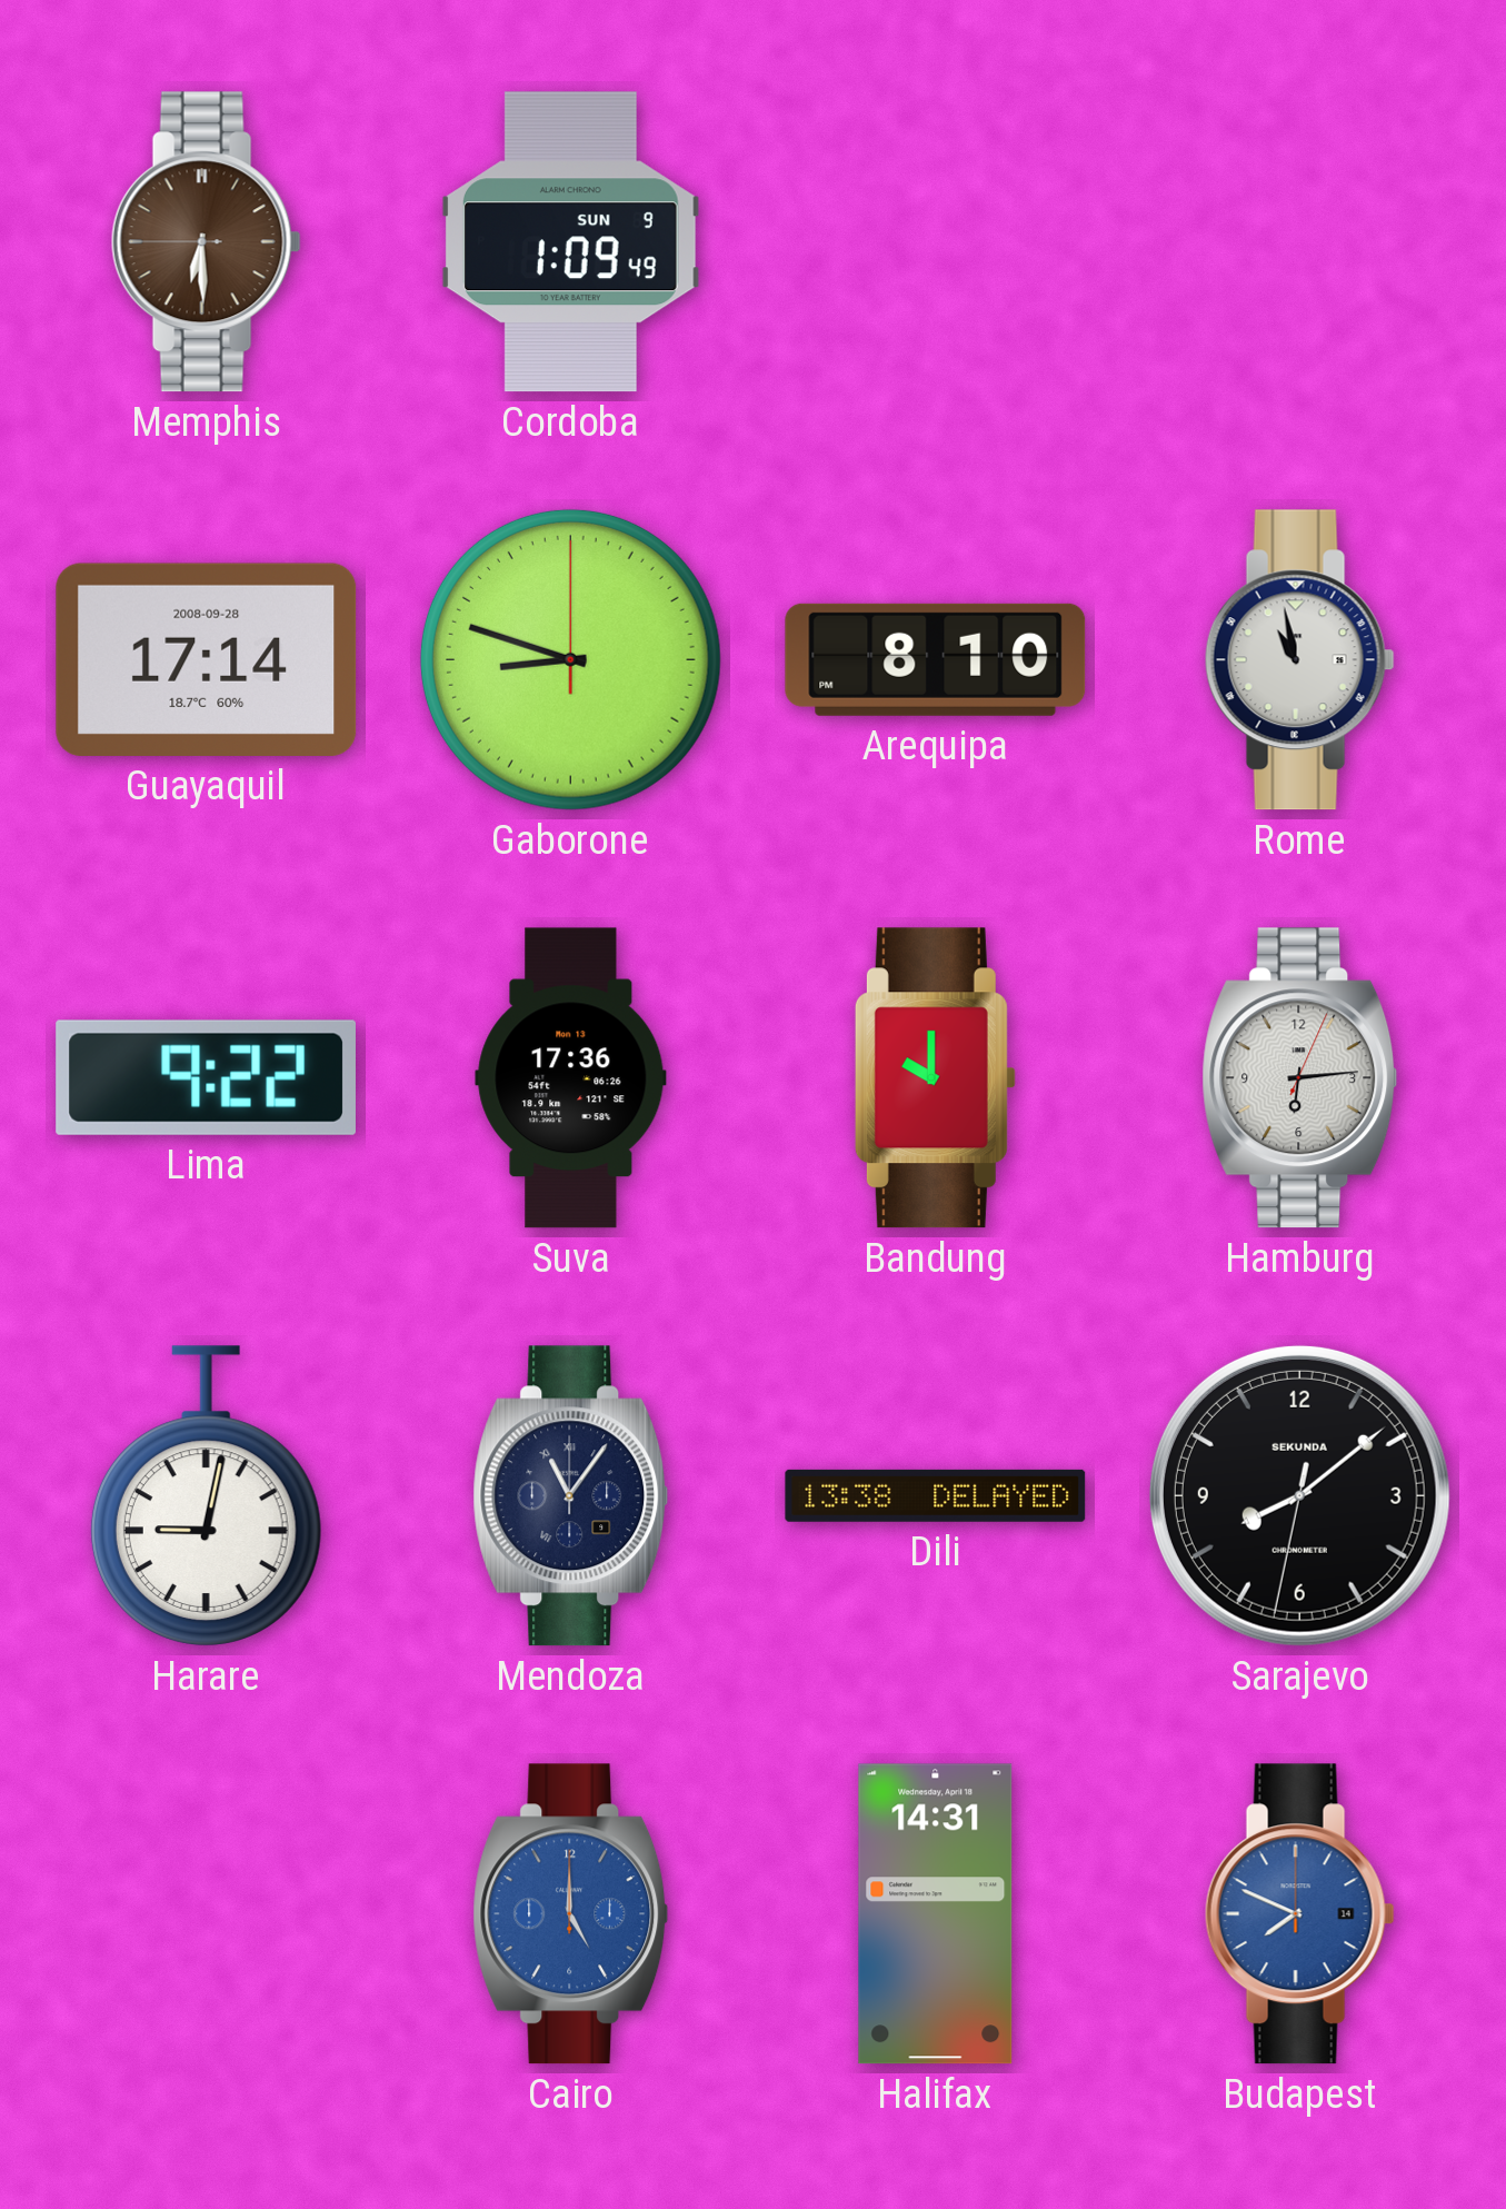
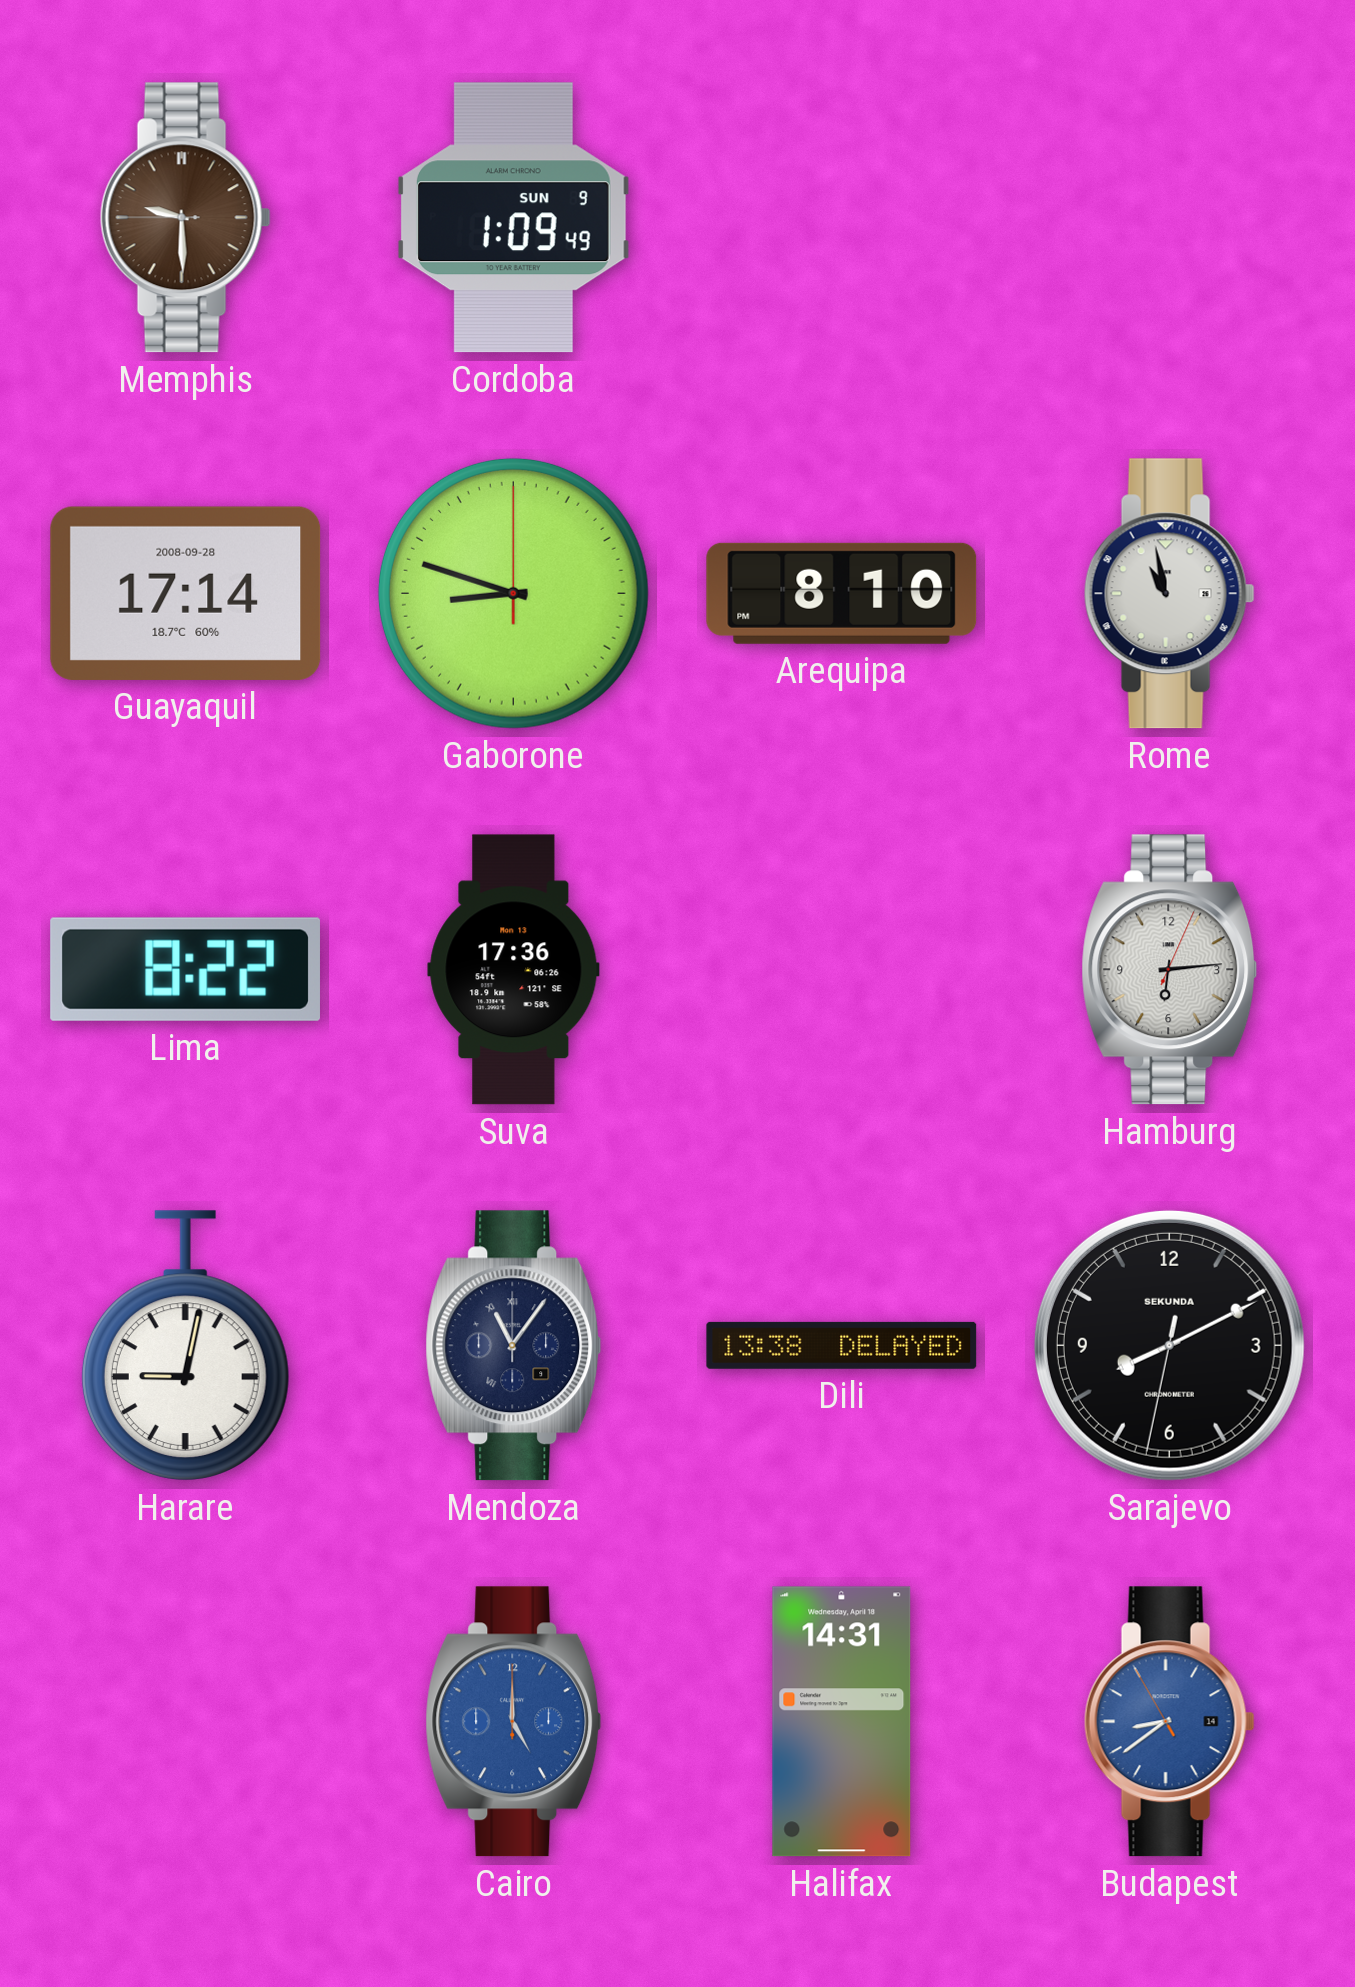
Memphis: 6:29 -> 9:29
Lima: 9:22 -> 8:22
Bandung: 10:00 -> none
Sarajevo: 8:08 -> 8:10
Budapest: 7:49 -> 8:38
